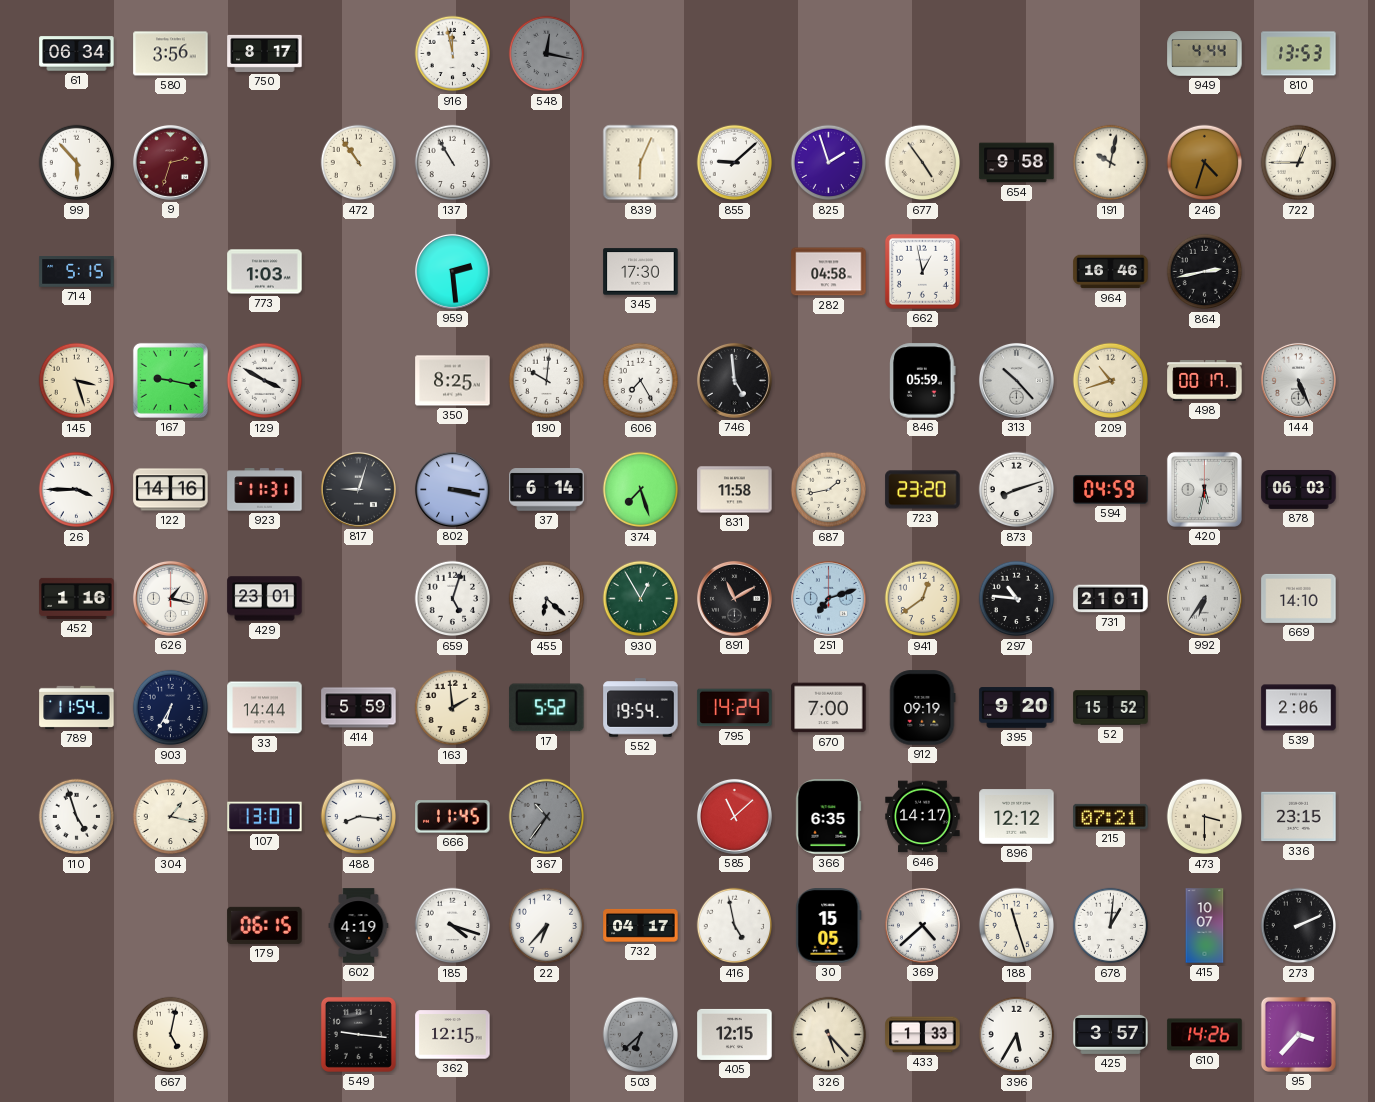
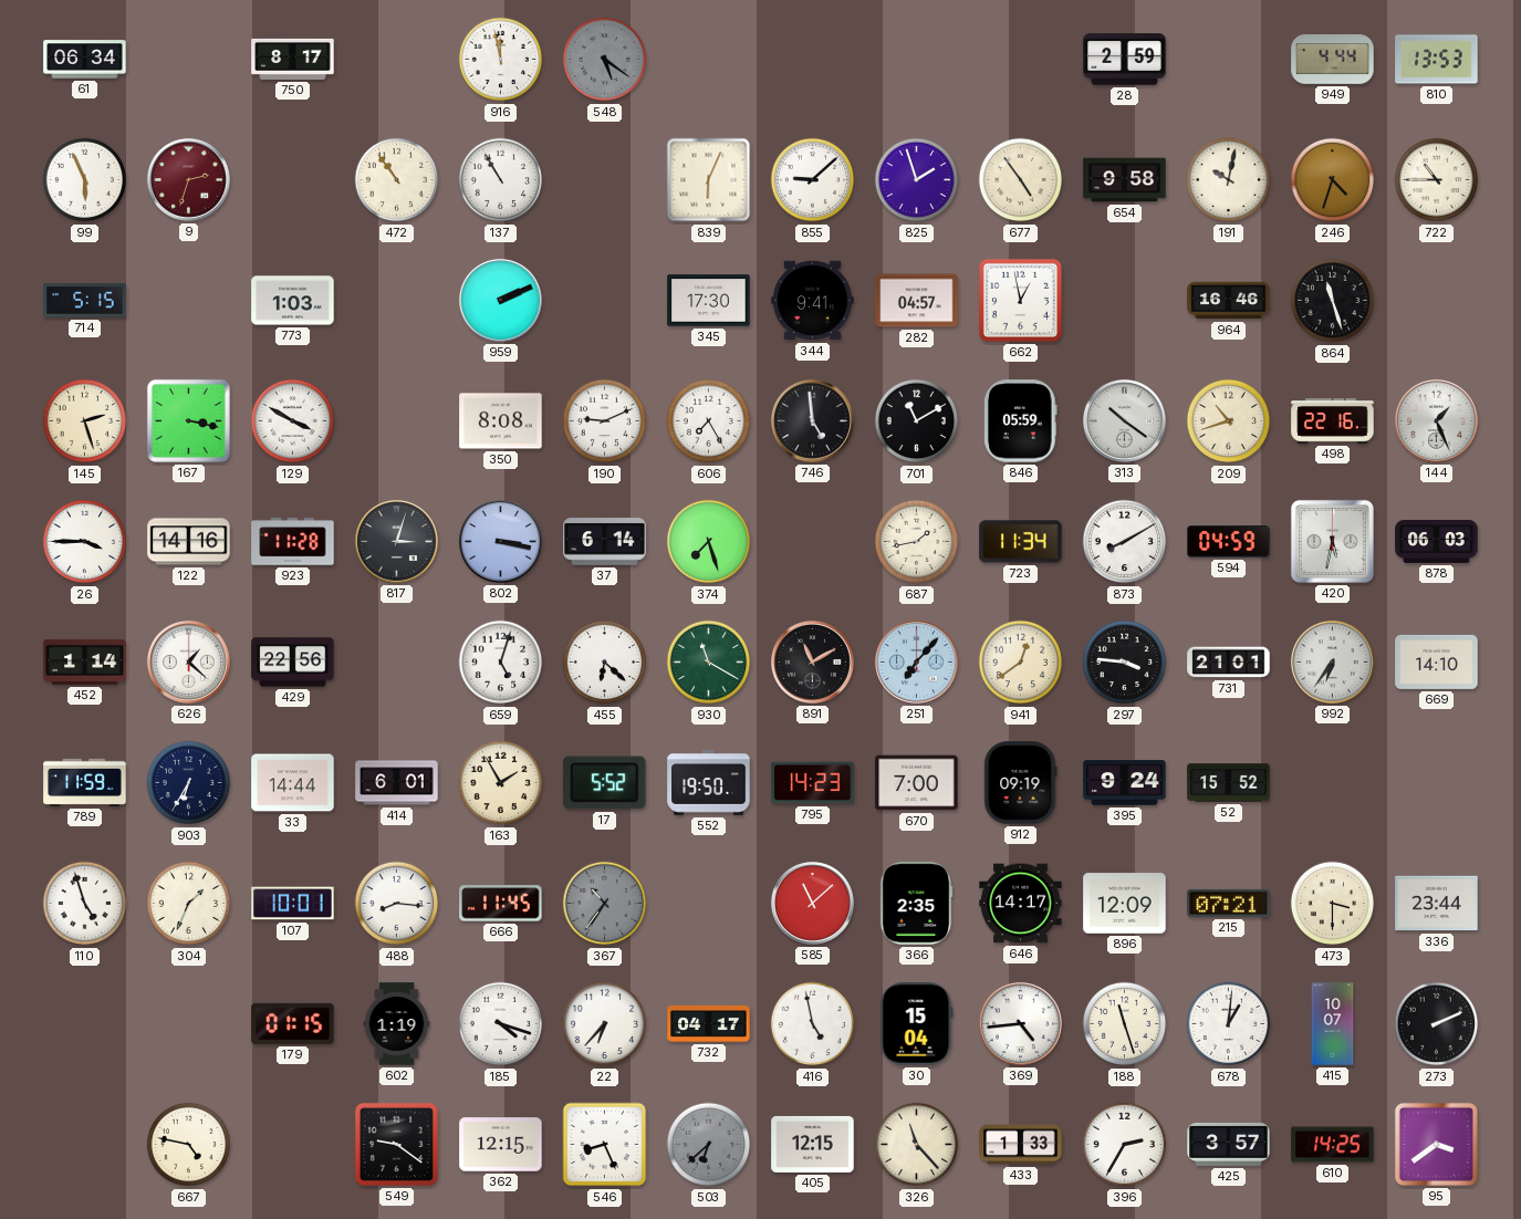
580: 3:56 -> none
548: 12:17 -> 5:21
28: none -> 2:59
99: 5:53 -> 5:56
722: 12:45 -> 10:45
959: 2:29 -> 2:11
344: none -> 9:41
282: 04:58 -> 04:57
864: 2:43 -> 11:27
145: 3:27 -> 2:27
167: 9:17 -> 3:17
350: 8:25 -> 8:08
190: 10:01 -> 9:11
701: none -> 11:10
313: 10:23 -> 10:21
498: 00:17 -> 22:16
144: 5:26 -> 1:26
923: 11:31 -> 11:28
817: 9:03 -> 3:03
831: 11:58 -> none
723: 23:20 -> 11:34
873: 8:12 -> 8:10
452: 1:16 -> 1:14
626: 1:17 -> 1:22
429: 23:01 -> 22:56
930: 12:55 -> 11:20
251: 7:12 -> 7:07
297: 10:46 -> 3:46
789: 11:54 -> 11:59
414: 5:59 -> 6:01
163: 1:59 -> 1:55
552: 19:54 -> 19:50
795: 14:24 -> 14:23
395: 9:20 -> 9:24
539: 2:06 -> none
304: 1:17 -> 1:34
107: 13:01 -> 10:01
366: 6:35 -> 2:35
896: 12:12 -> 12:09
336: 23:15 -> 23:44
179: 06:15 -> 01:15
602: 4:19 -> 1:19
30: 15:05 -> 15:04
369: 4:38 -> 4:44
667: 5:02 -> 4:47
549: 9:16 -> 9:21
546: none -> 8:26
326: 5:23 -> 11:23
396: 5:35 -> 2:35
610: 14:26 -> 14:25
95: 3:37 -> 3:39
